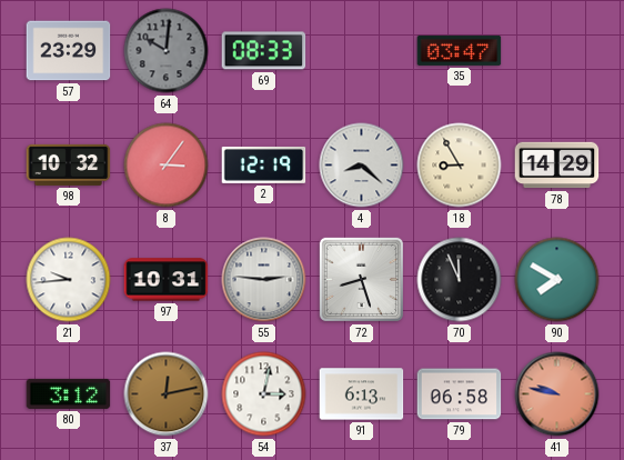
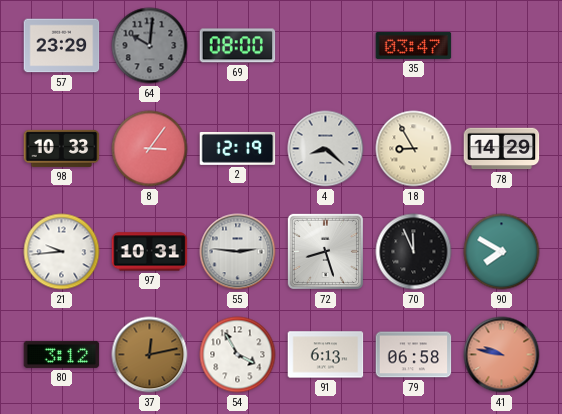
69: 08:33 -> 08:00
98: 10:32 -> 10:33
54: 3:02 -> 3:55
